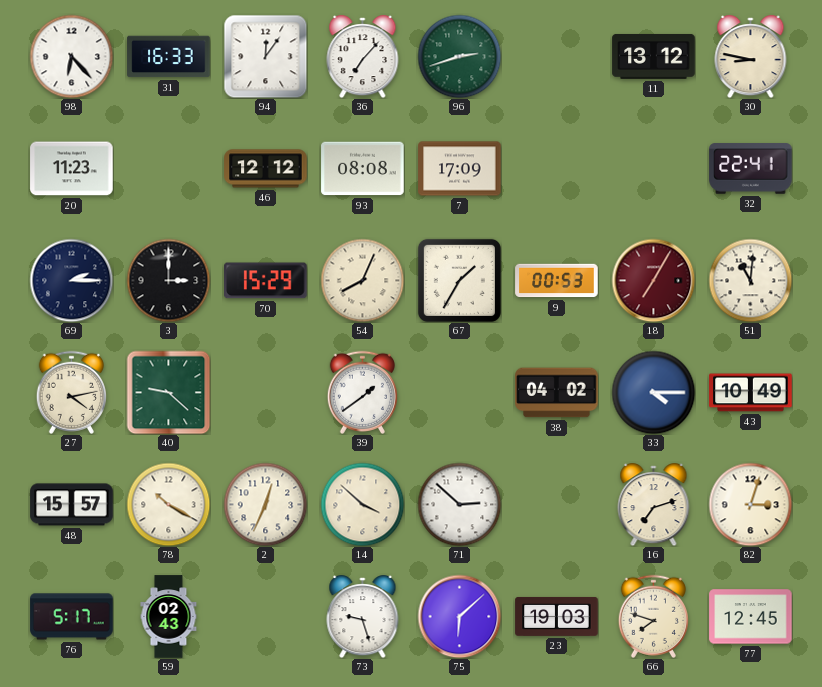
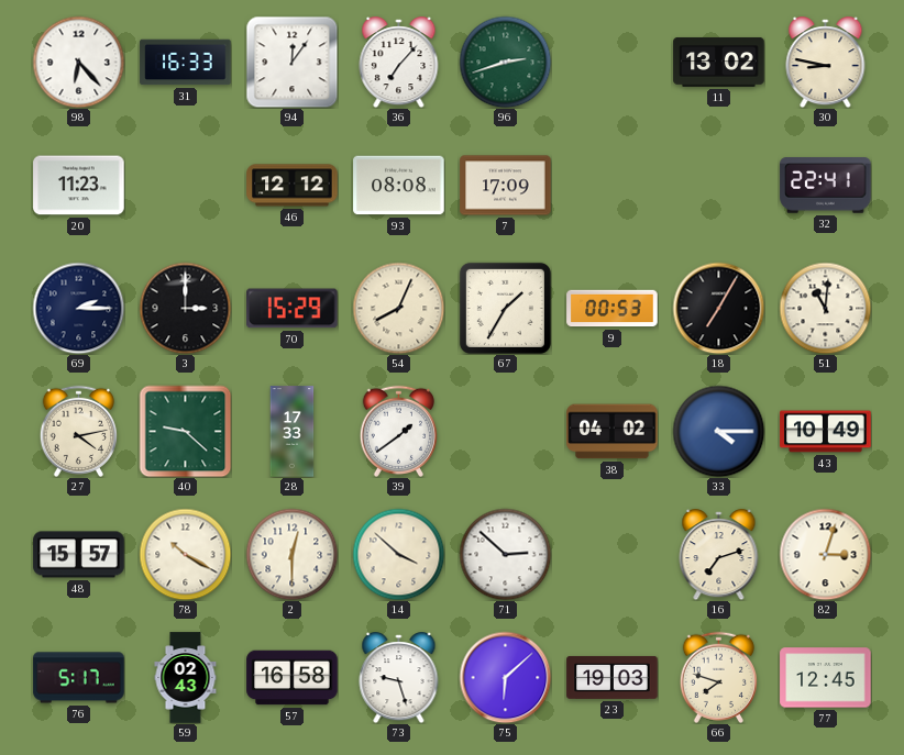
11: 13:12 -> 13:02
18 dial: burgundy -> black
28: none -> 17:33
2: 12:34 -> 12:30
57: none -> 16:58
